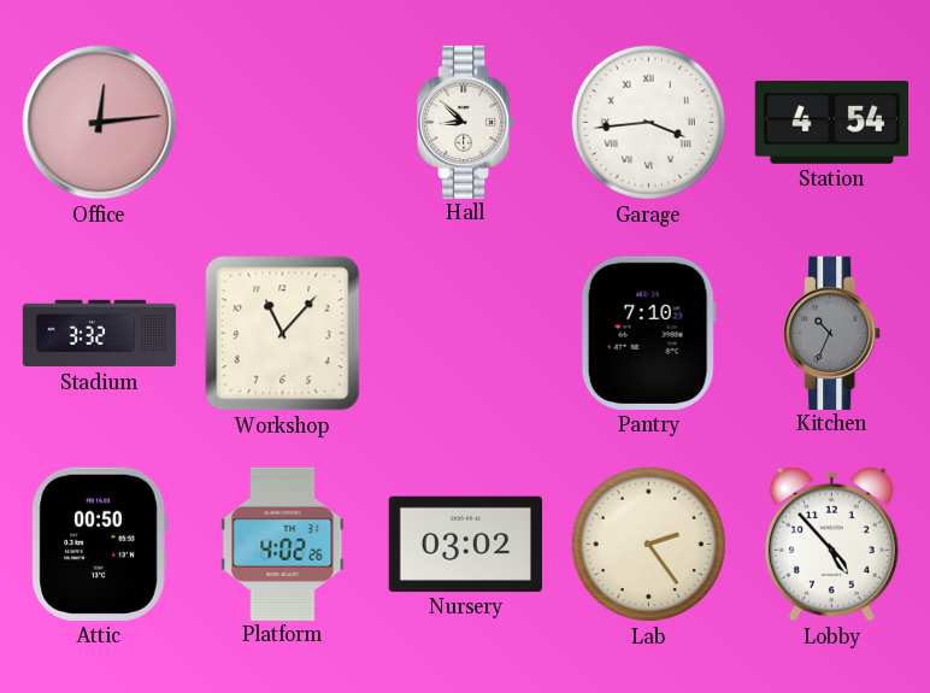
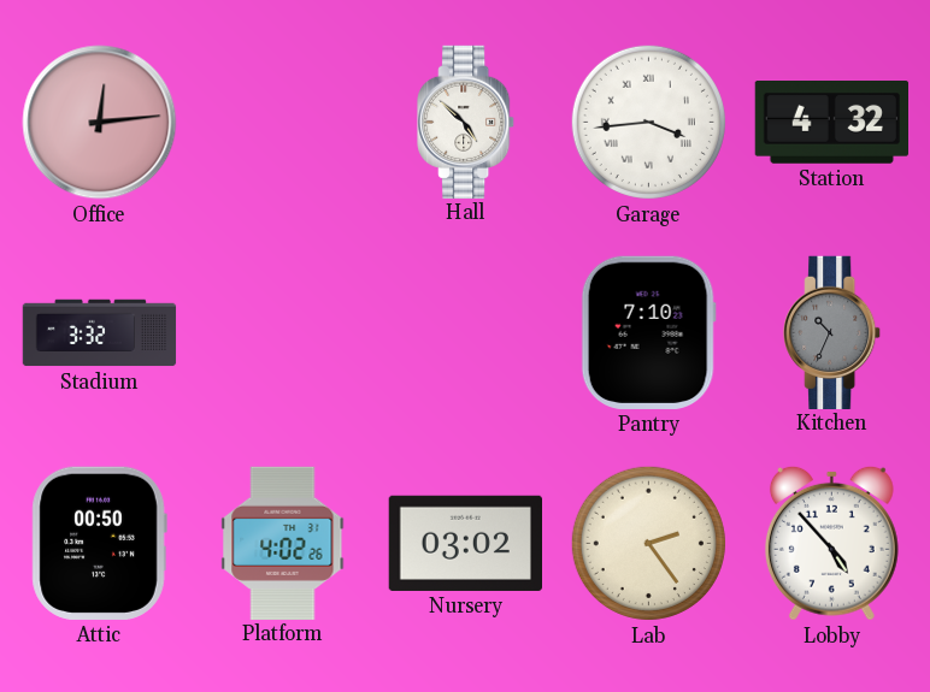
Hall: 8:52 -> 4:52
Station: 4:54 -> 4:32
Workshop: 11:07 -> none
